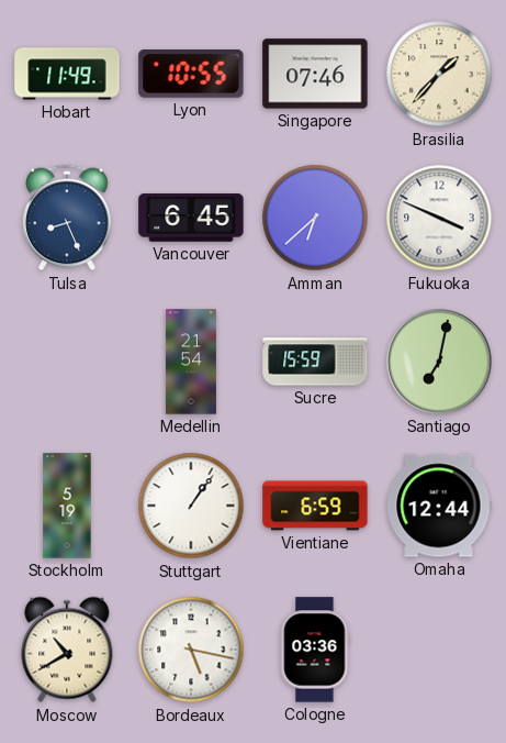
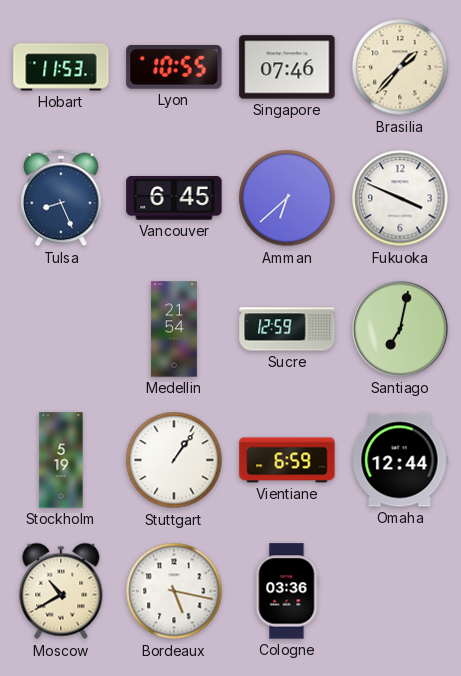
Hobart: 11:49 -> 11:53
Sucre: 15:59 -> 12:59
